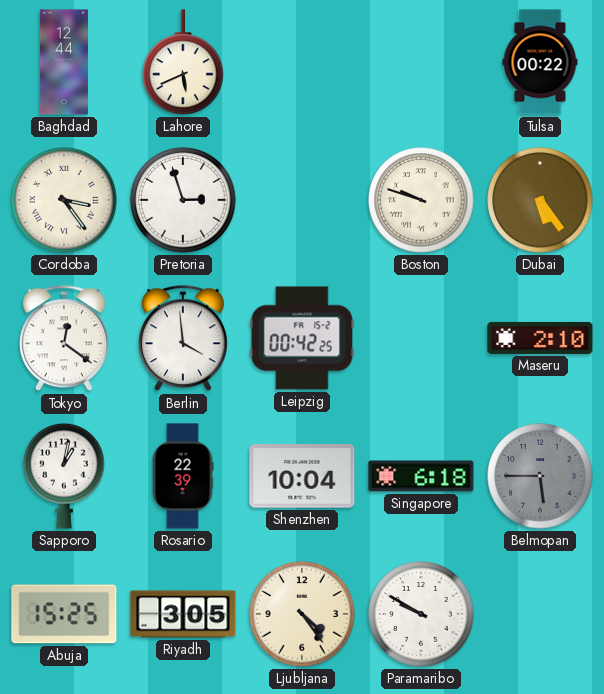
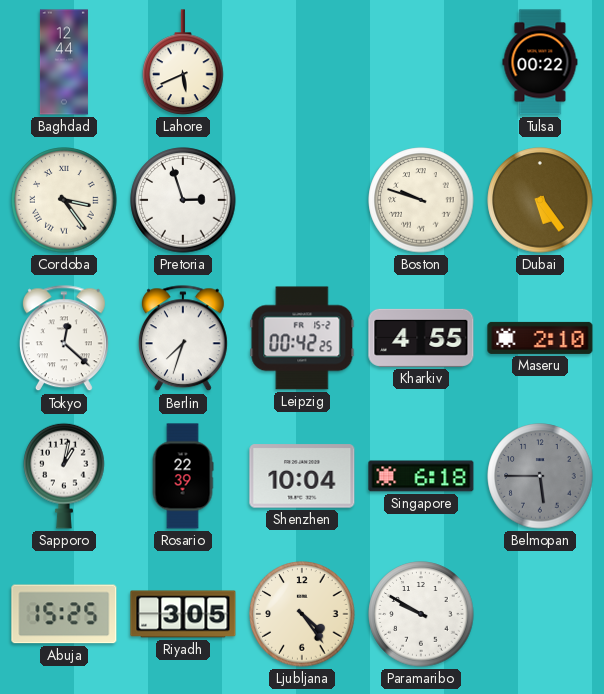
Tokyo: 12:21 -> 12:22
Berlin: 3:59 -> 7:33
Kharkiv: none -> 4:55
